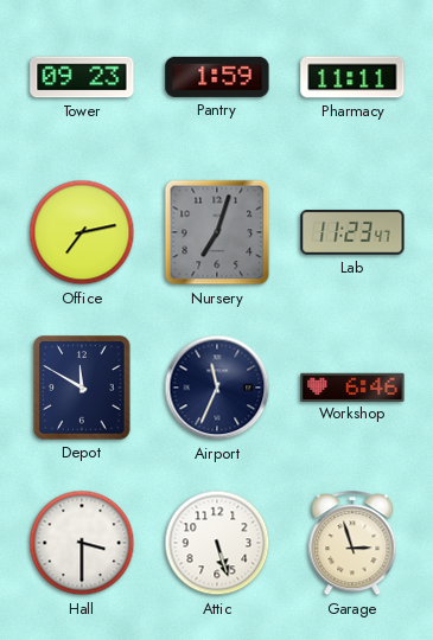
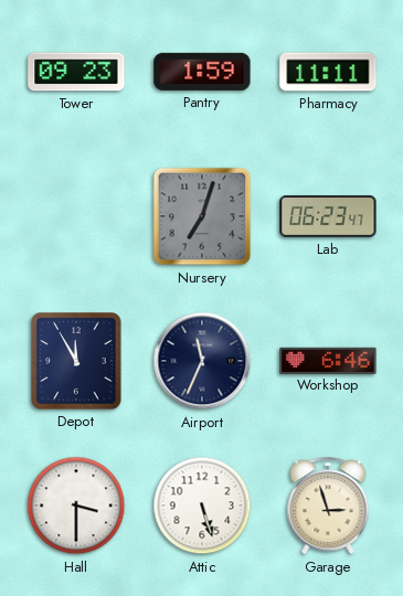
Office: 7:13 -> none
Lab: 11:23 -> 06:23
Depot: 11:50 -> 11:55
